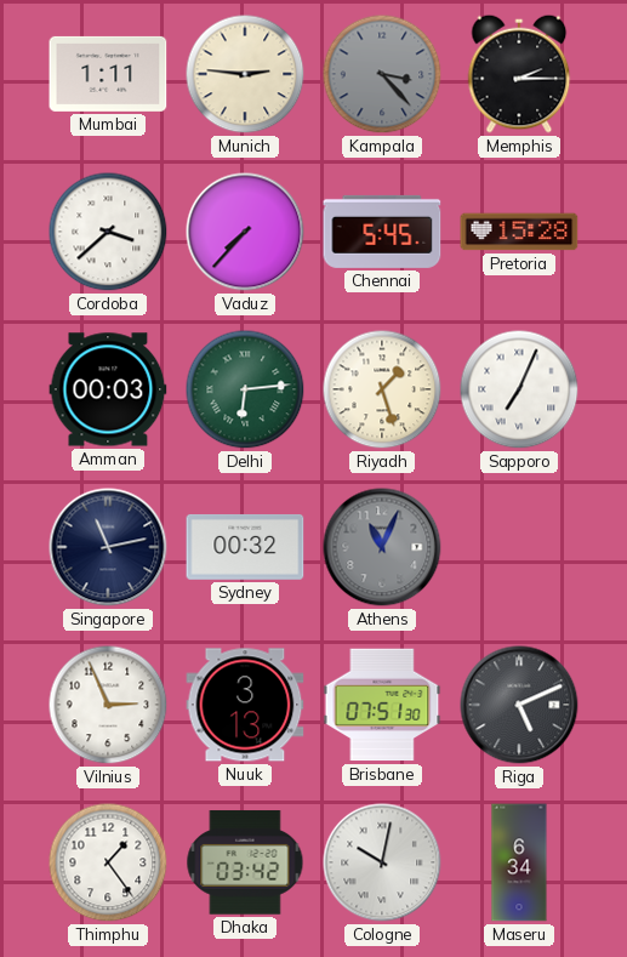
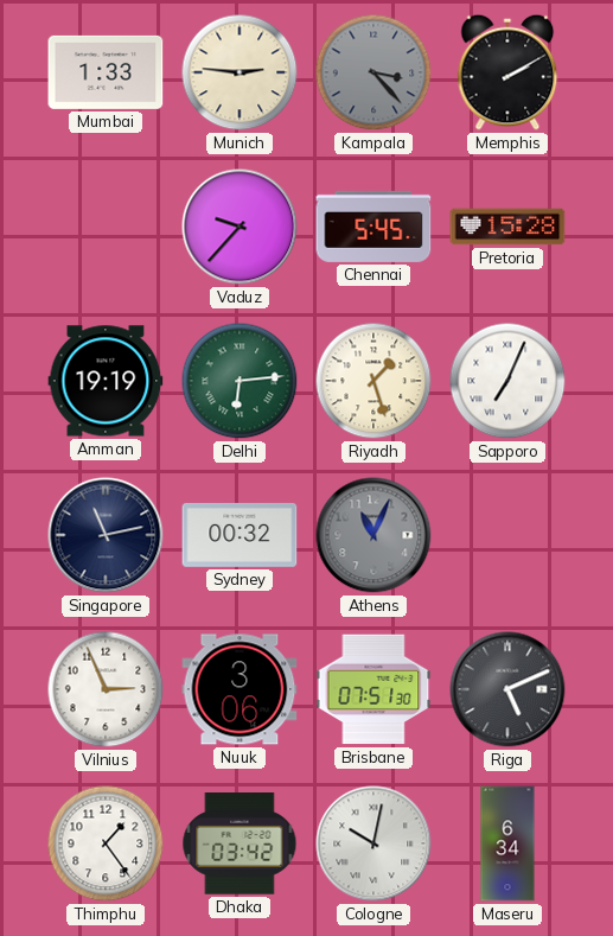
Mumbai: 1:11 -> 1:33
Memphis: 2:15 -> 2:10
Cordoba: 3:38 -> none
Vaduz: 7:37 -> 9:37
Amman: 00:03 -> 19:19
Nuuk: 3:13 -> 3:06
